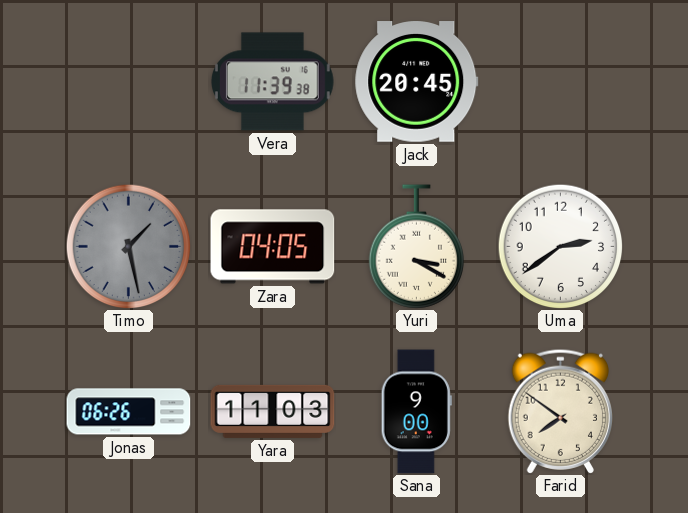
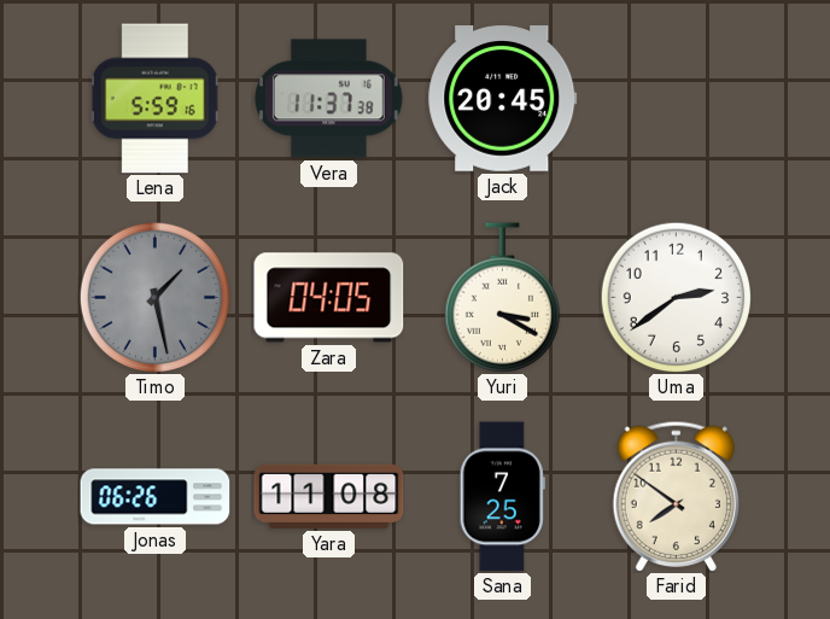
Lena: none -> 5:59
Vera: 11:39 -> 11:37
Yara: 11:03 -> 11:08
Sana: 9:00 -> 7:25
